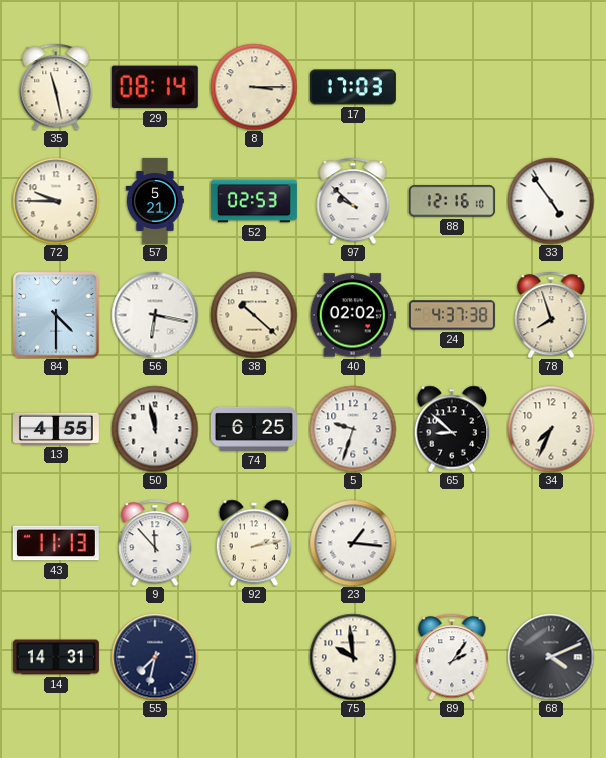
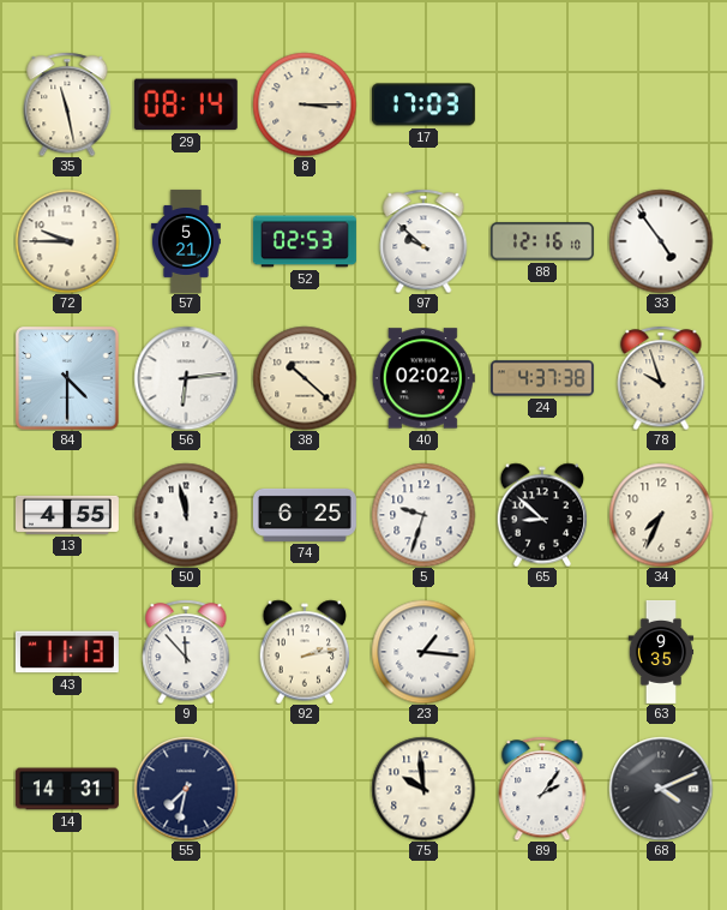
56: 6:17 -> 6:14
78: 7:57 -> 9:57
63: none -> 9:35
